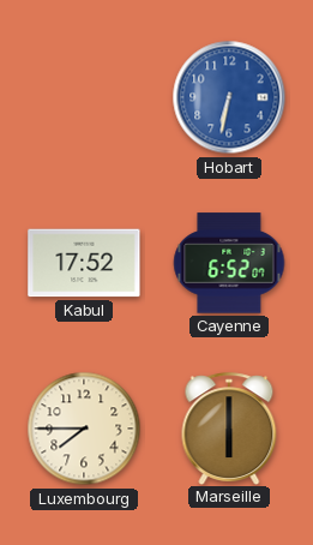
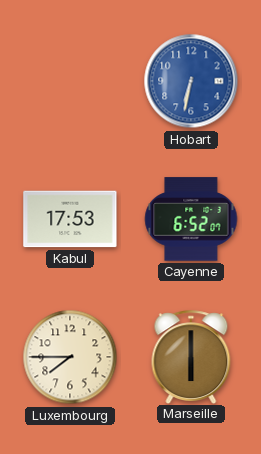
Kabul: 17:52 -> 17:53
